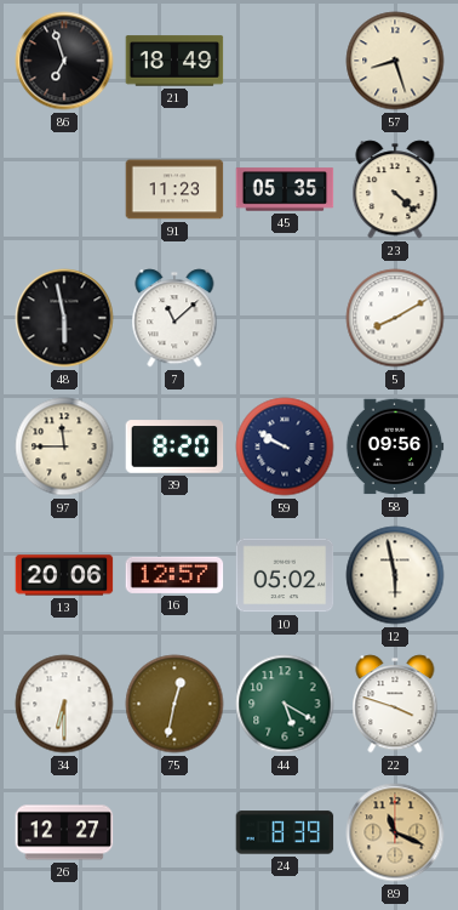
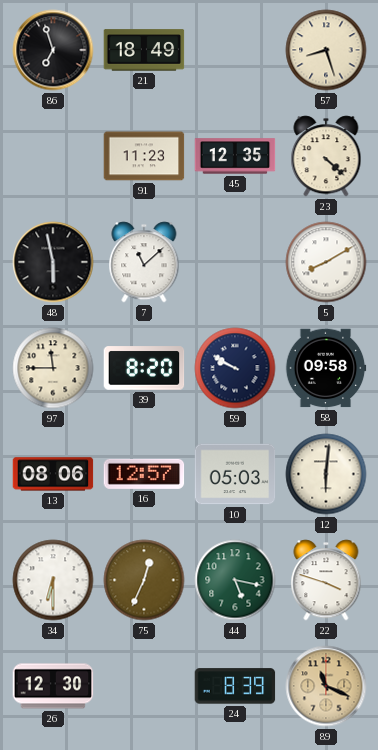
45: 05:35 -> 12:35
58: 09:56 -> 09:58
13: 20:06 -> 08:06
10: 05:02 -> 05:03
12: 5:58 -> 6:01
75: 12:32 -> 12:34
44: 5:20 -> 5:17
26: 12:27 -> 12:30
